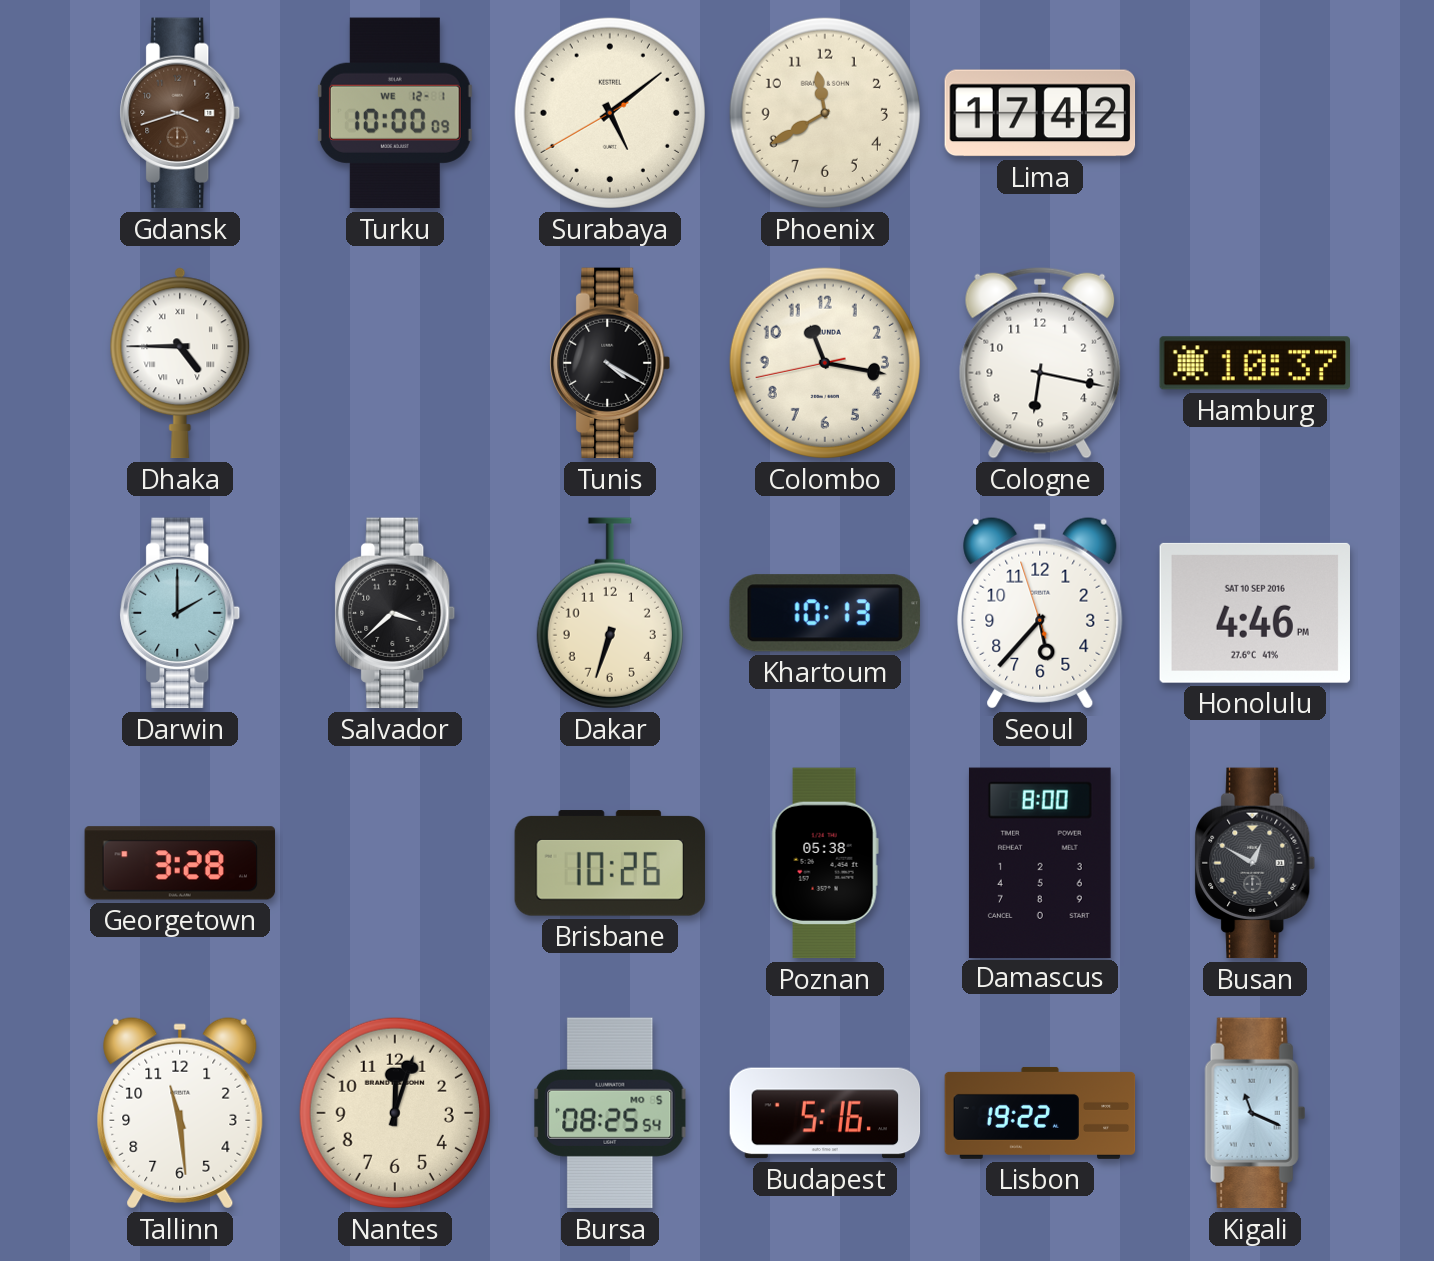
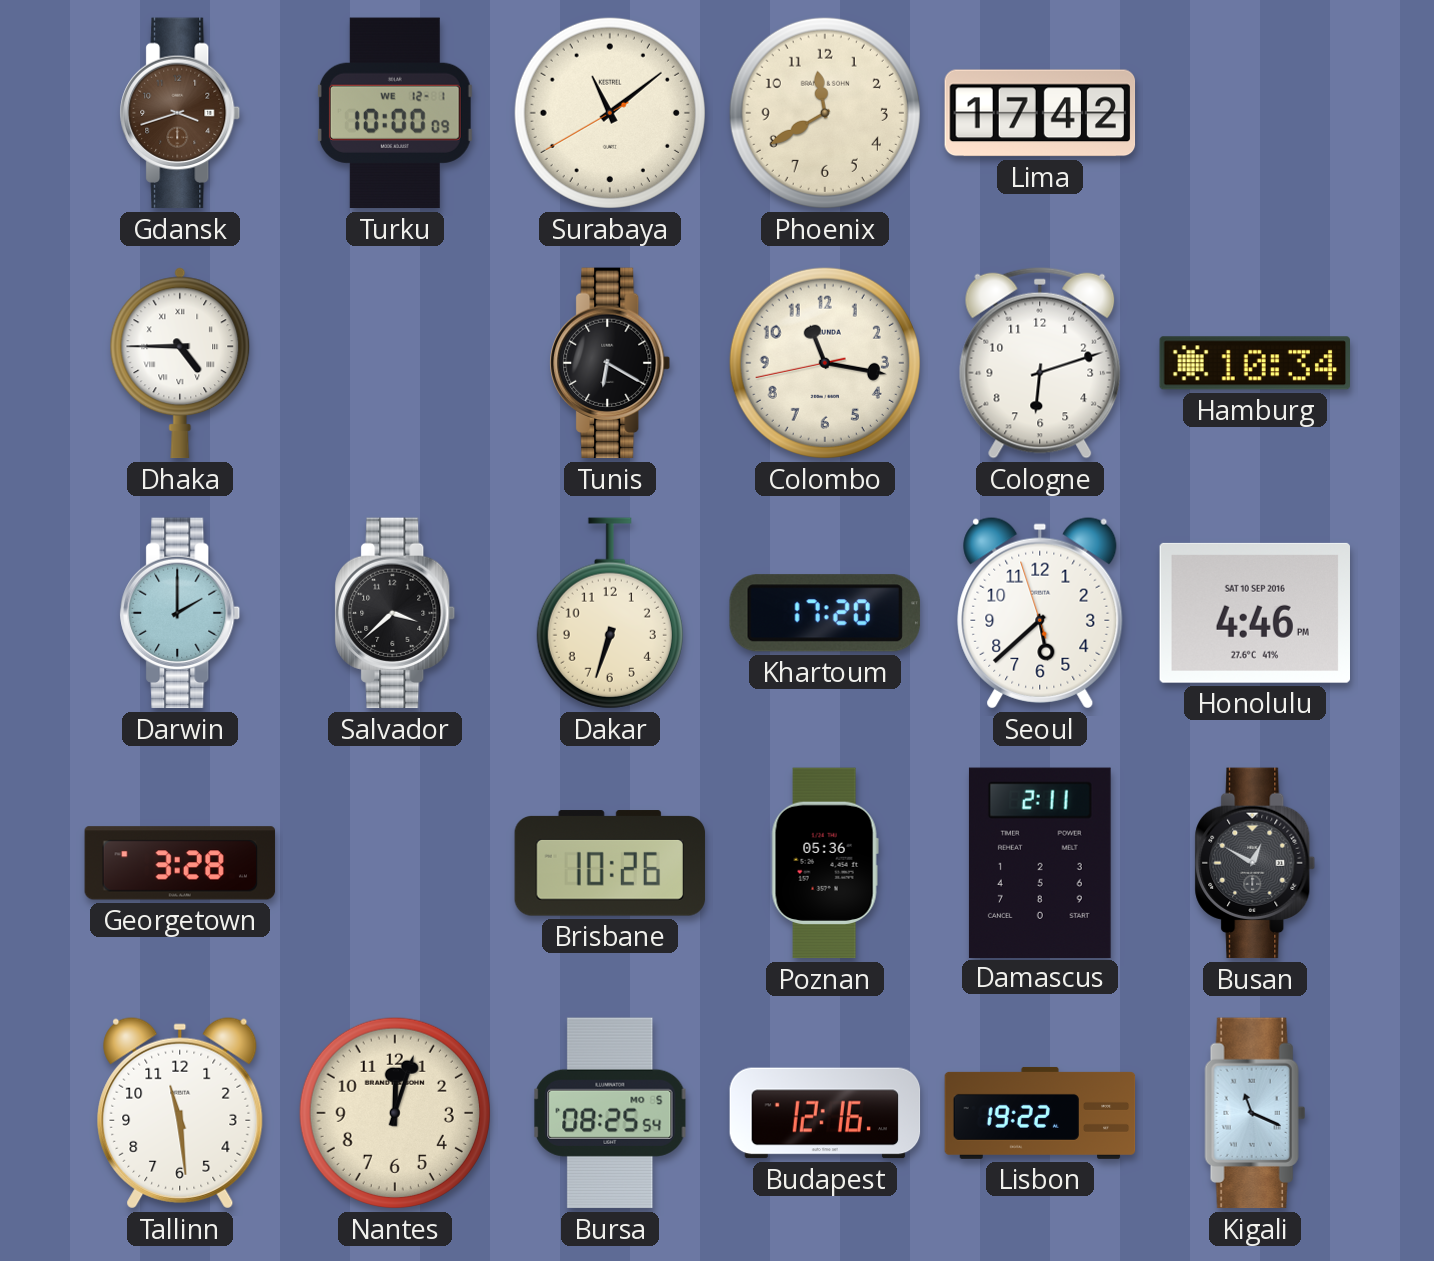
Surabaya: 5:08 -> 11:08
Tunis: 4:20 -> 6:20
Cologne: 6:17 -> 6:12
Hamburg: 10:37 -> 10:34
Khartoum: 10:13 -> 17:20
Seoul: 5:36 -> 5:37
Poznan: 05:38 -> 05:36
Damascus: 8:00 -> 2:11
Budapest: 5:16 -> 12:16
